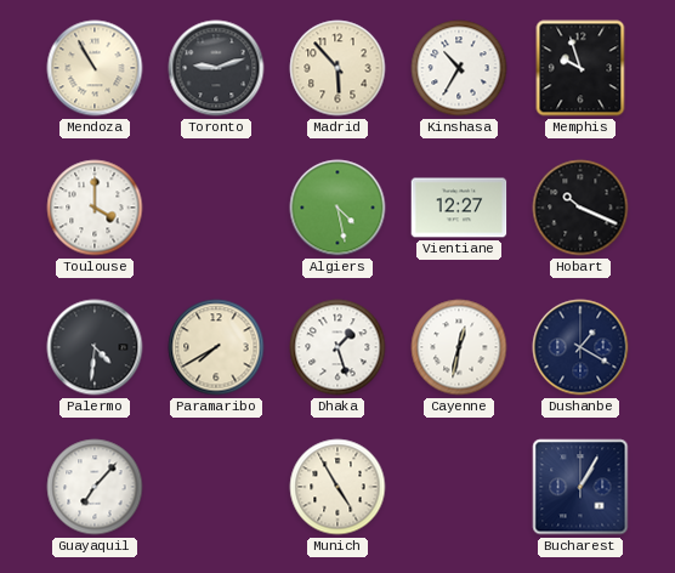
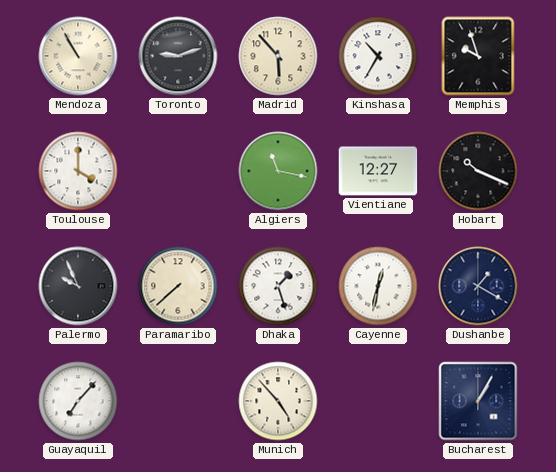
Algiers: 4:28 -> 11:17
Palermo: 4:31 -> 9:56
Paramaribo: 7:40 -> 7:38
Munich: 4:55 -> 4:53
